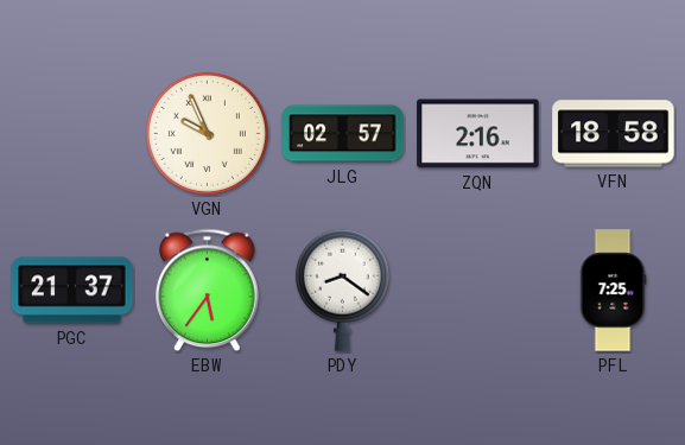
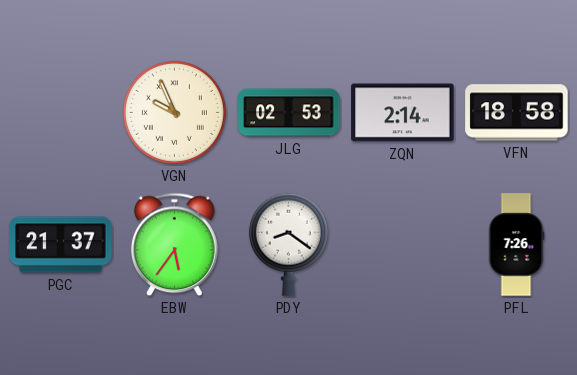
JLG: 02:57 -> 02:53
ZQN: 2:16 -> 2:14
PFL: 7:25 -> 7:26
